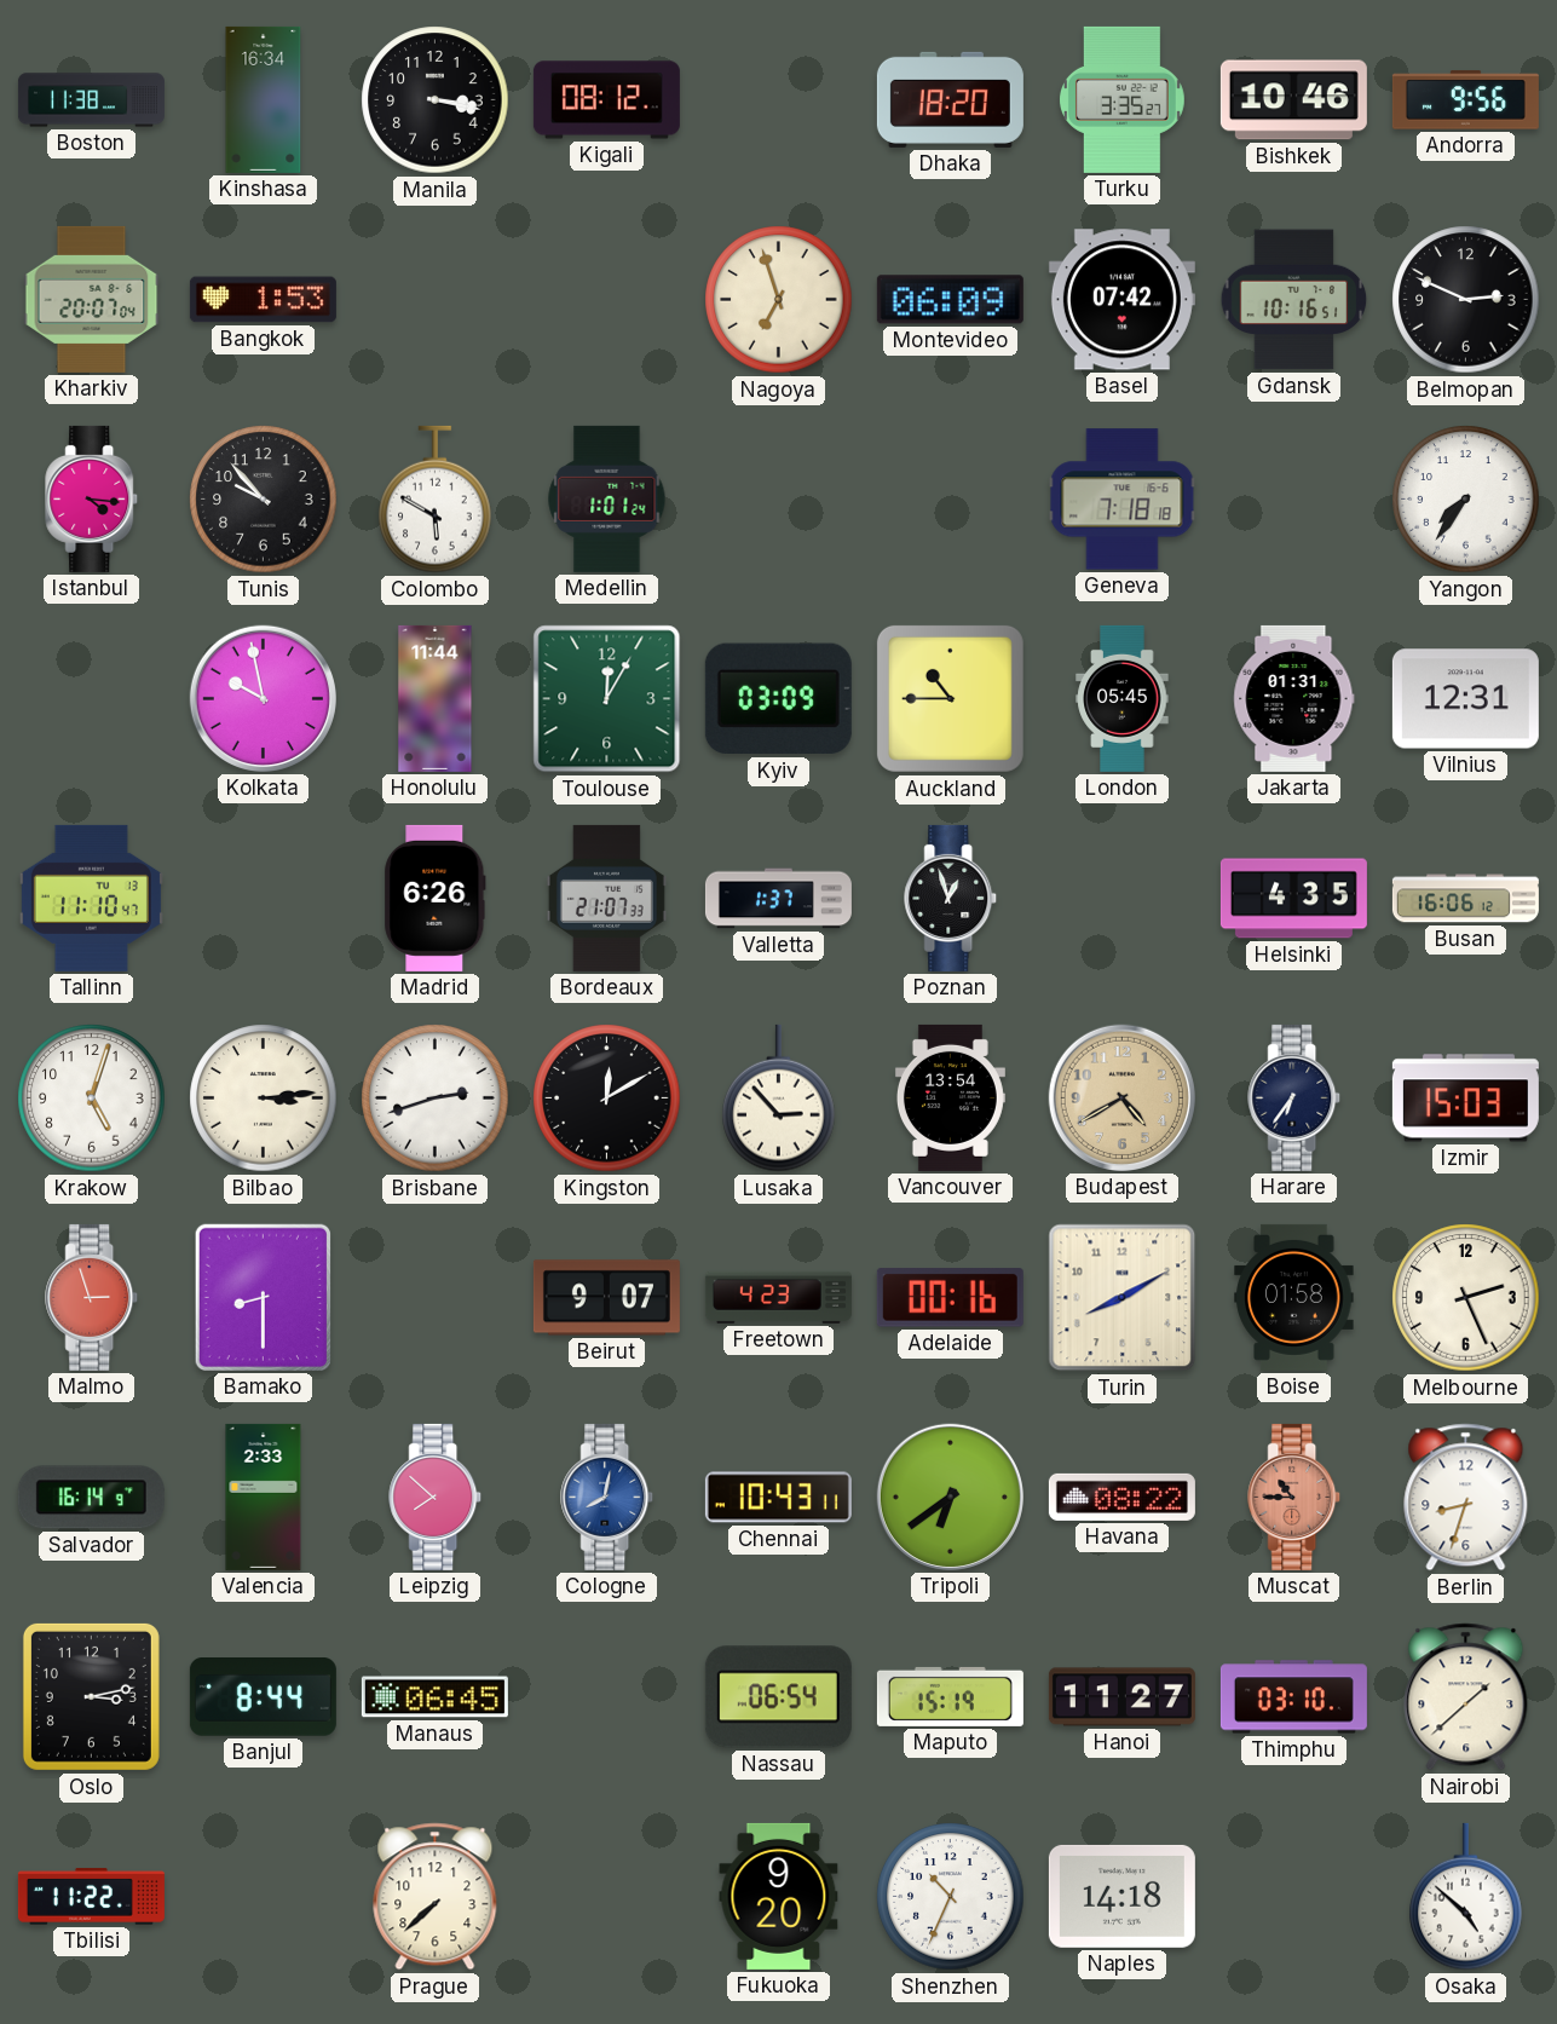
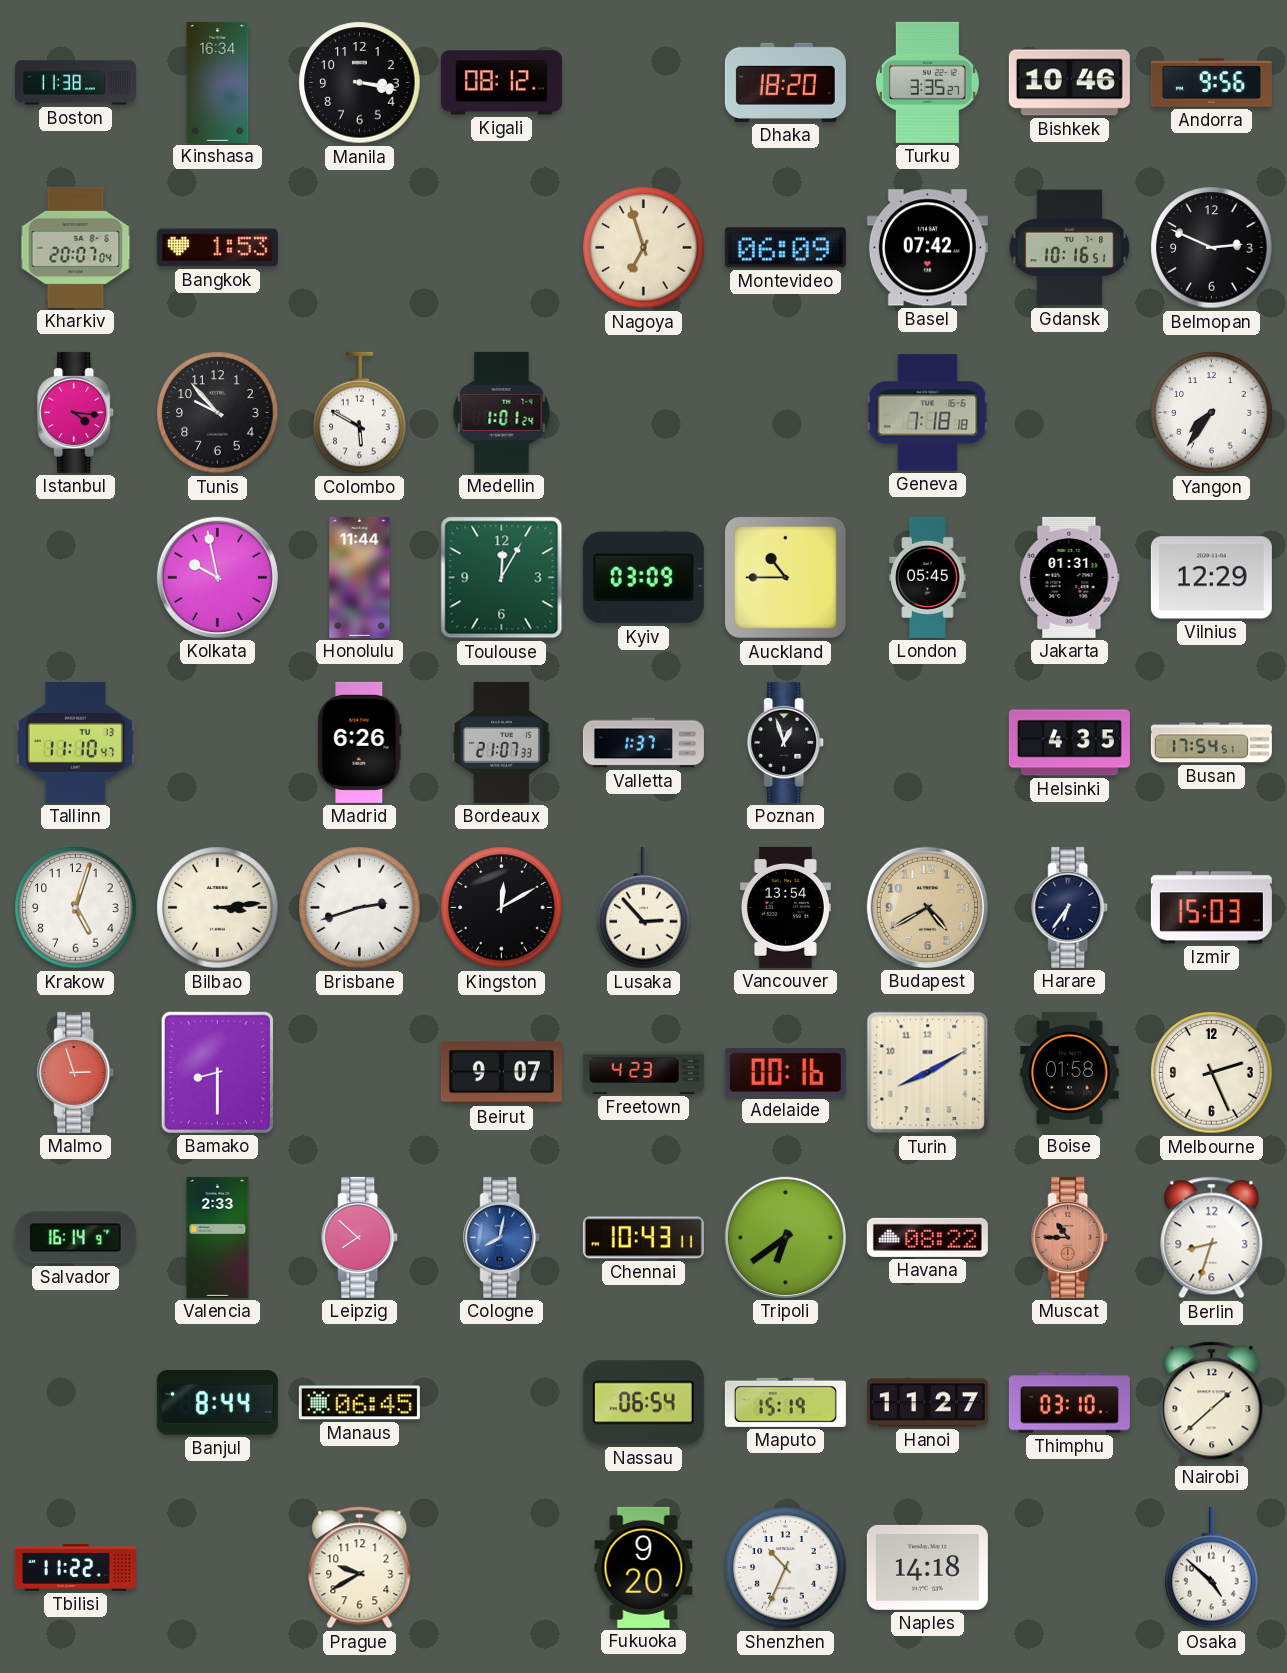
Vilnius: 12:31 -> 12:29
Busan: 16:06 -> 17:54
Oslo: 3:13 -> none
Prague: 7:38 -> 9:40
